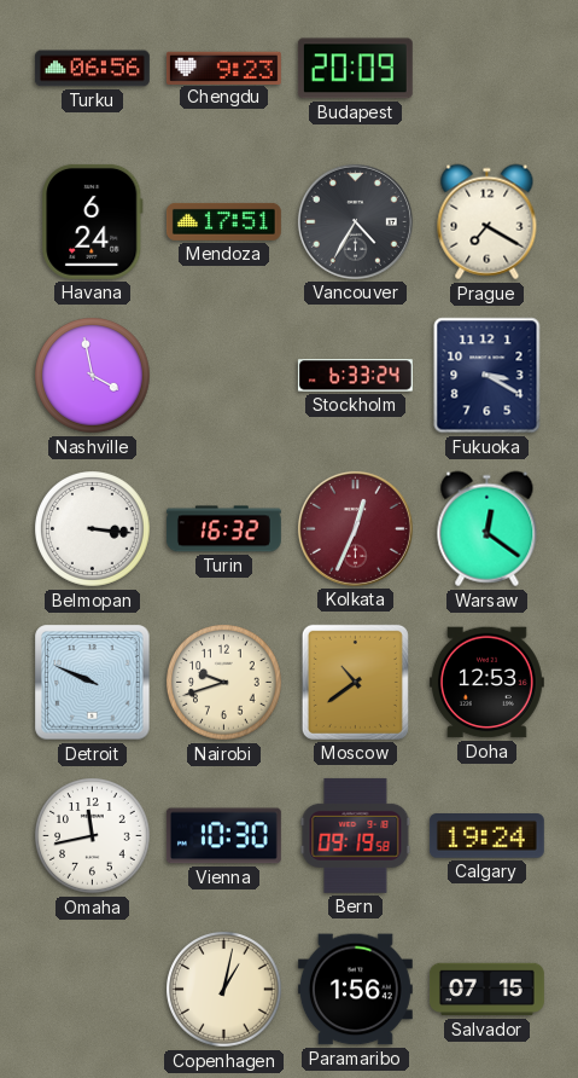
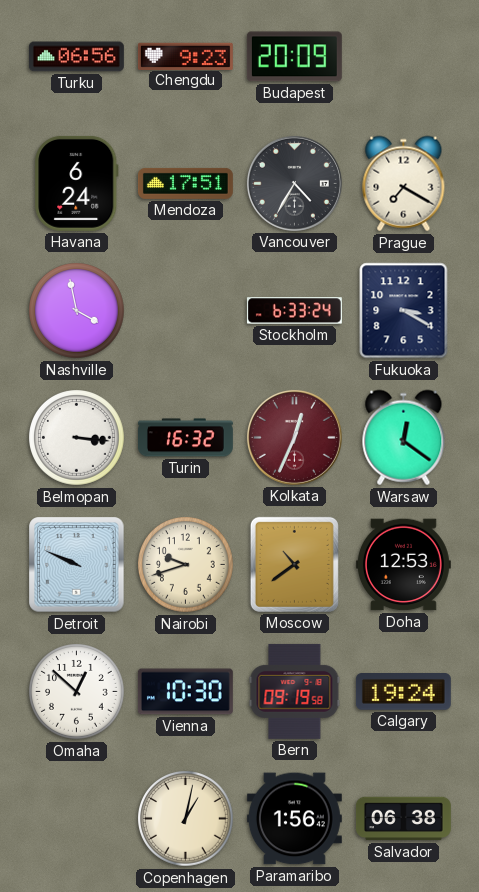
Omaha: 11:43 -> 12:52
Salvador: 07:15 -> 06:38
